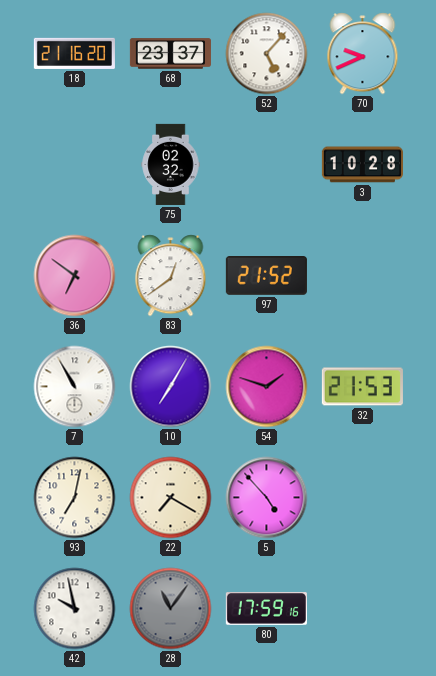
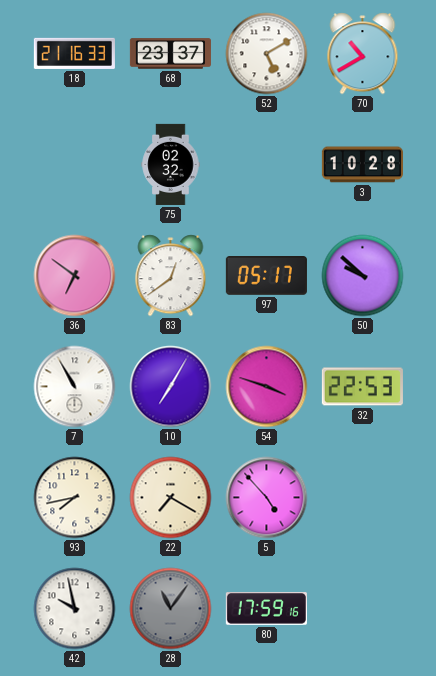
18: 21:16:20 -> 21:16:33
52: 5:07 -> 5:10
70: 9:41 -> 10:40
97: 21:52 -> 05:17
50: none -> 9:52
54: 1:48 -> 3:48
32: 21:53 -> 22:53
93: 7:02 -> 7:43
